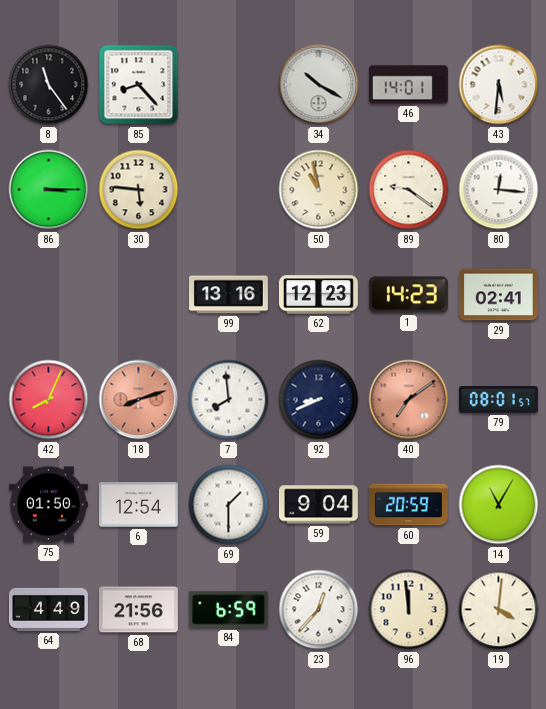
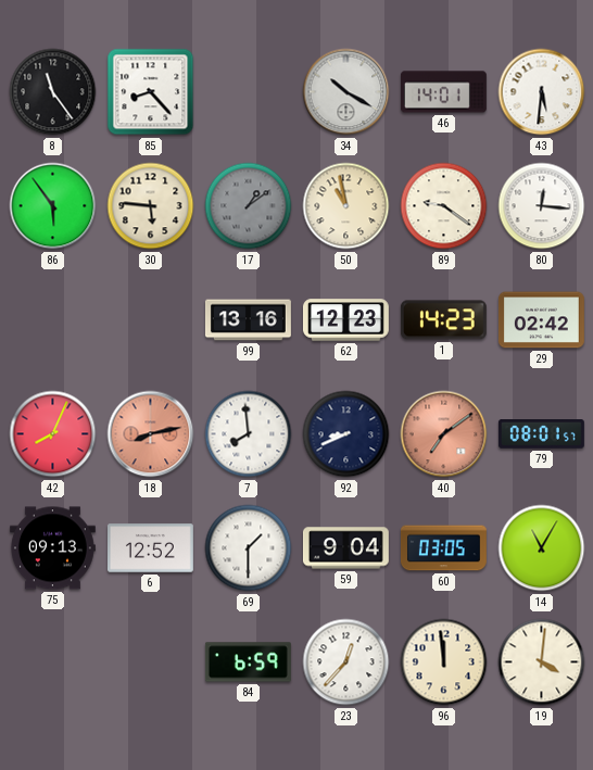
86: 3:15 -> 5:54
17: none -> 1:09
29: 02:41 -> 02:42
18: 8:12 -> 8:13
75: 01:50 -> 09:13
6: 12:54 -> 12:52
60: 20:59 -> 03:05
64: 4:49 -> none
68: 21:56 -> none
